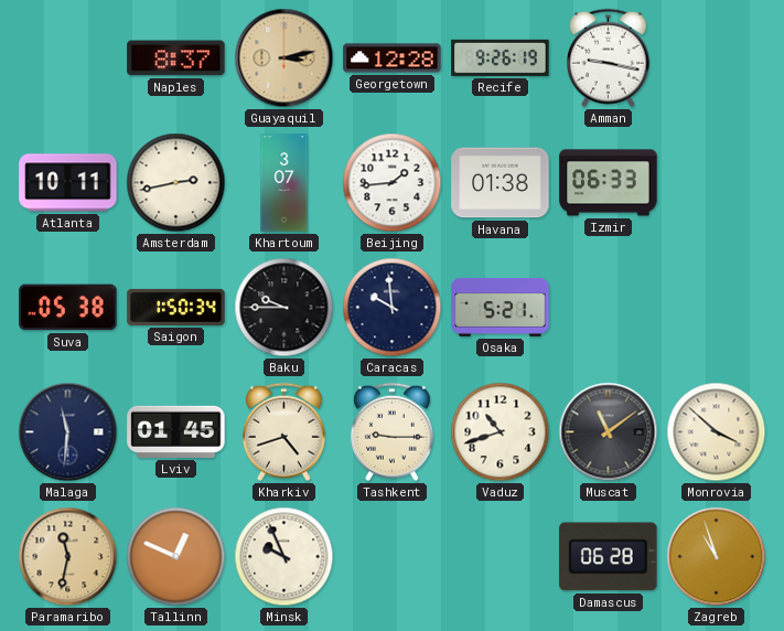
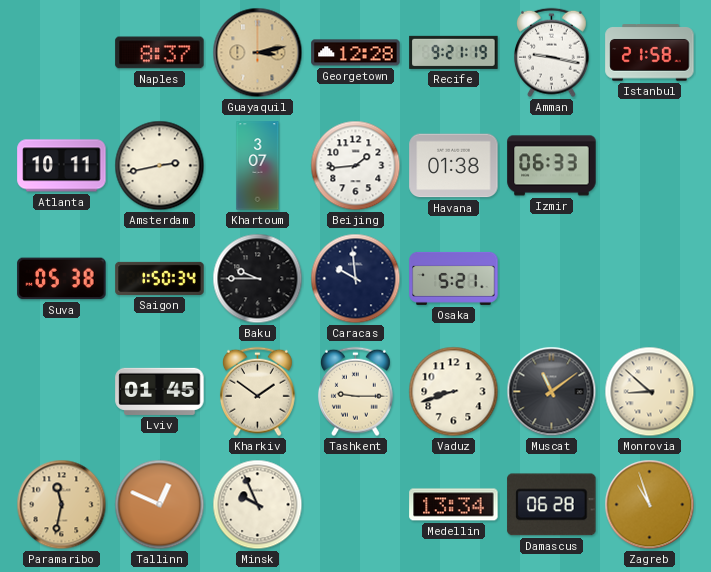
Recife: 9:26 -> 9:21
Istanbul: none -> 21:58
Malaga: 11:31 -> none
Kharkiv: 4:42 -> 1:51
Vaduz: 10:42 -> 8:42
Monrovia: 3:52 -> 8:52
Medellin: none -> 13:34
